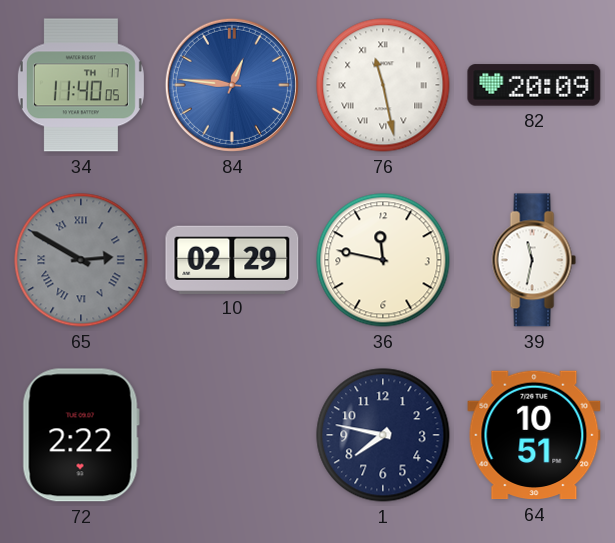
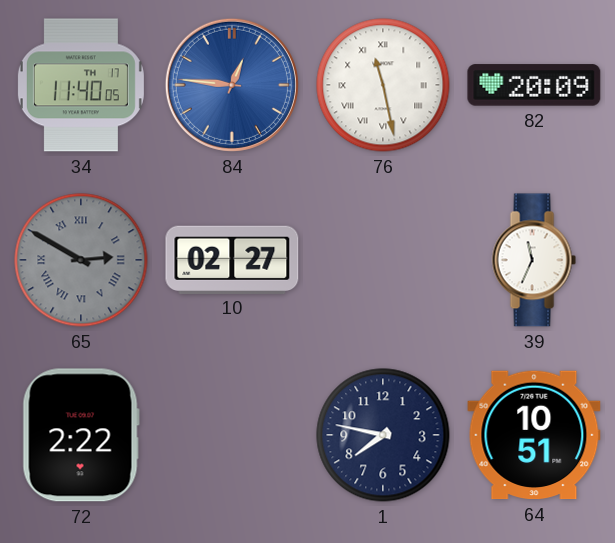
10: 02:29 -> 02:27
36: 11:47 -> none
39: 11:32 -> 11:34
